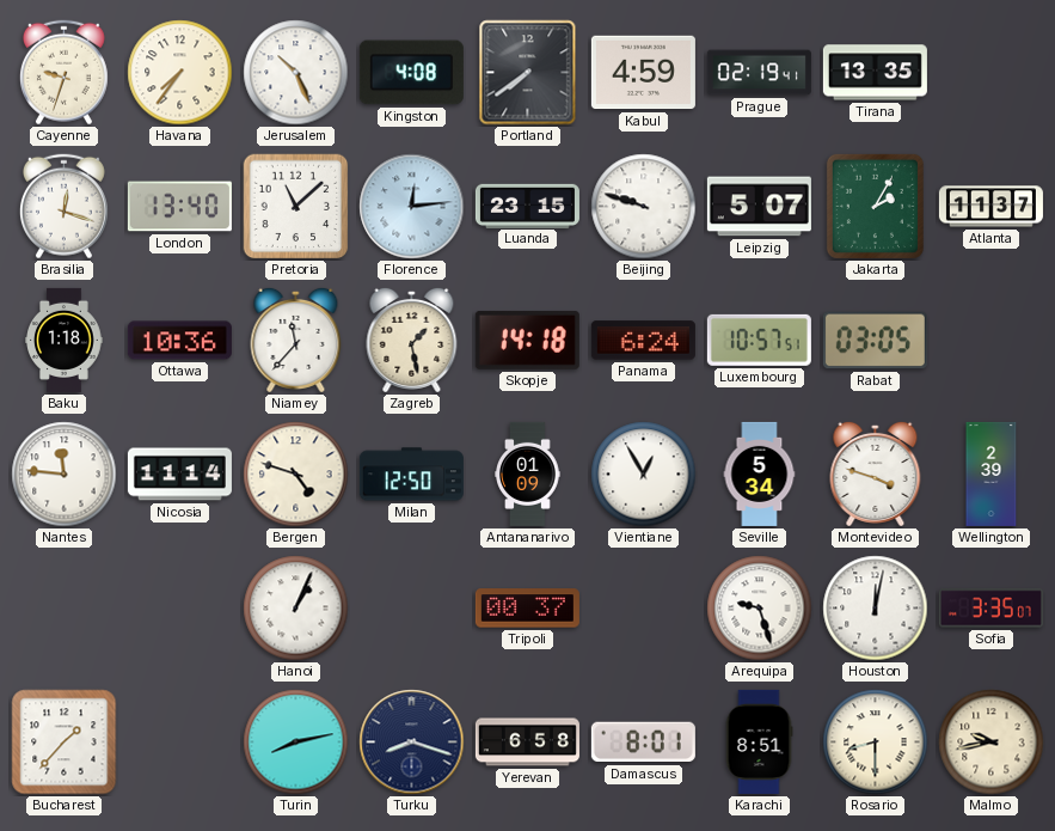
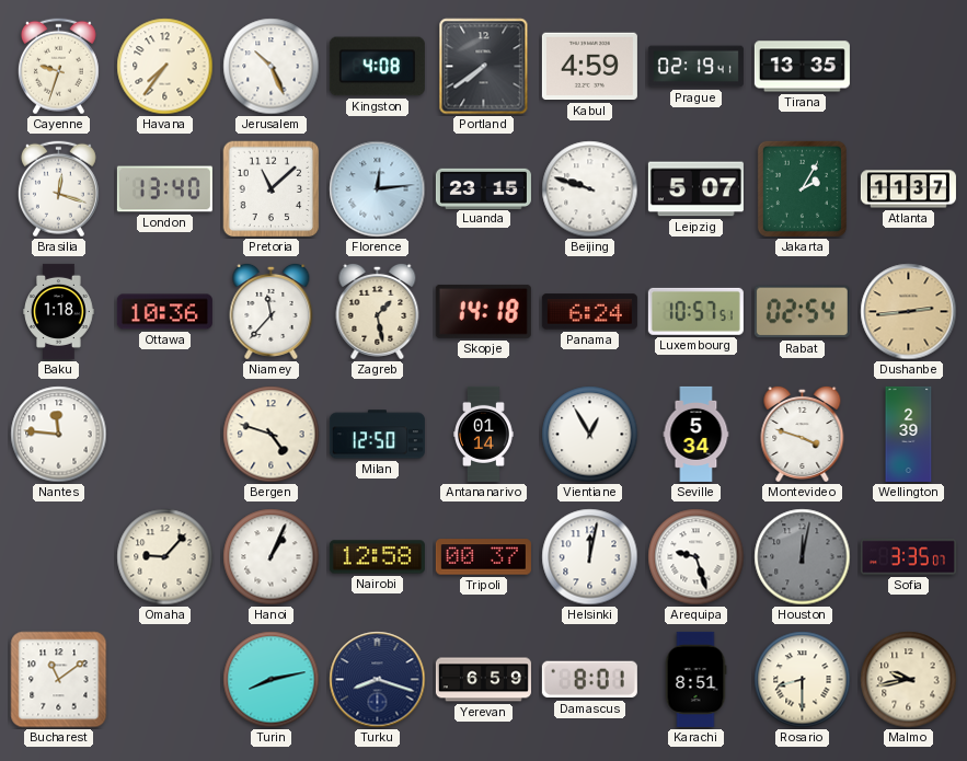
Rabat: 03:05 -> 02:54
Dushanbe: none -> 2:44
Nicosia: 11:14 -> none
Antananarivo: 01:09 -> 01:14
Omaha: none -> 9:07
Nairobi: none -> 12:58
Helsinki: none -> 12:02
Houston dial: white -> grey
Bucharest: 1:37 -> 11:09
Yerevan: 6:58 -> 6:59
